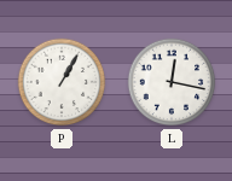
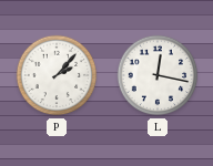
P: 1:05 -> 2:07
